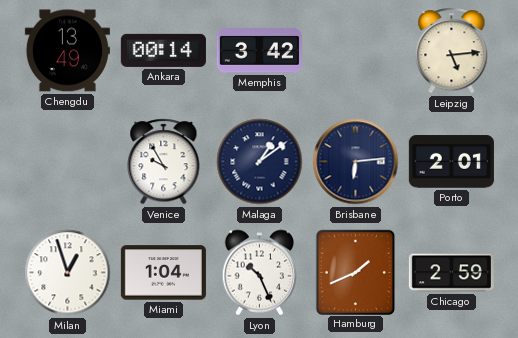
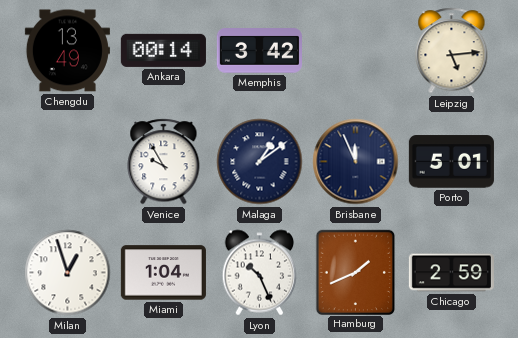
Brisbane: 6:14 -> 11:56
Porto: 2:01 -> 5:01
